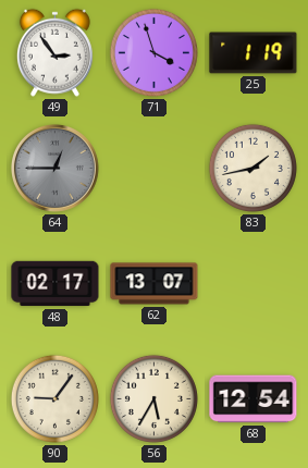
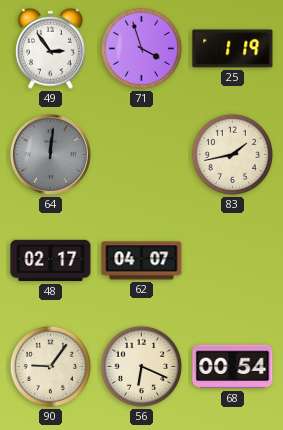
64: 12:45 -> 12:01
62: 13:07 -> 04:07
56: 5:35 -> 6:19
68: 12:54 -> 00:54
